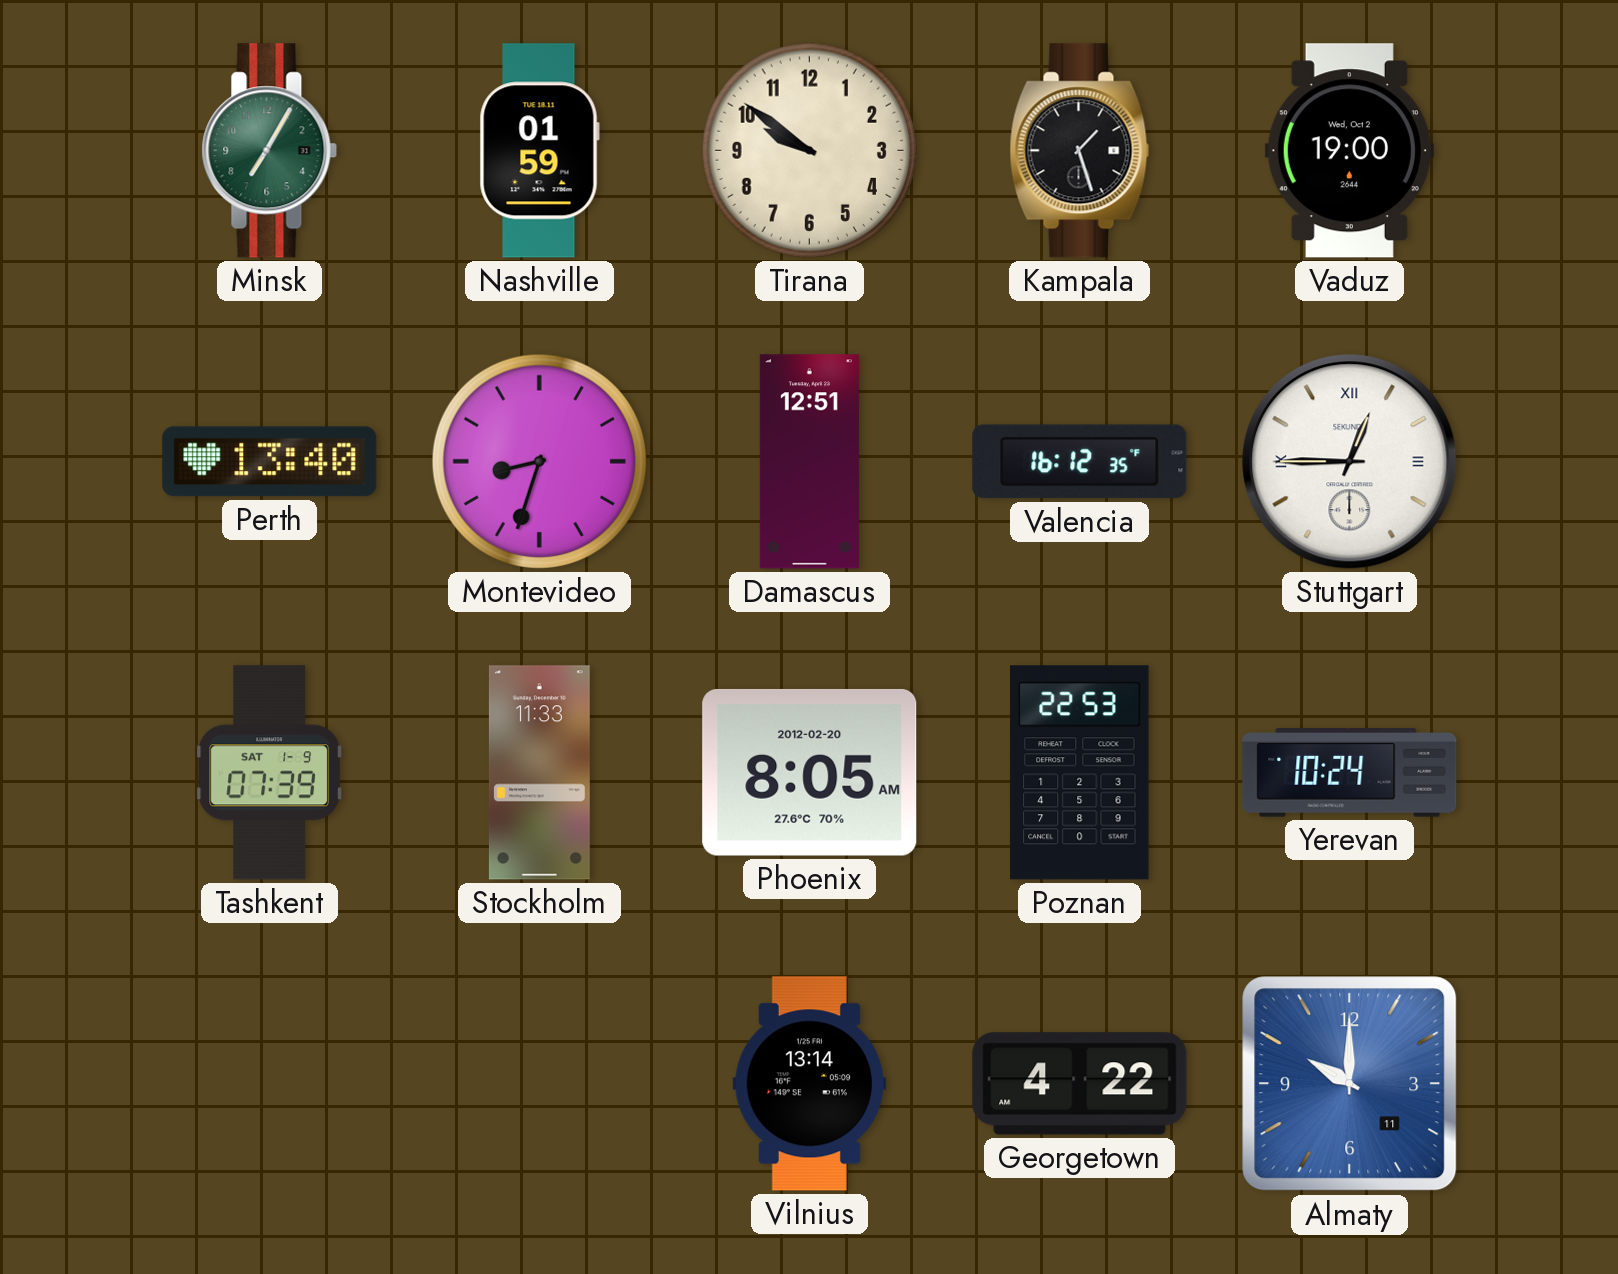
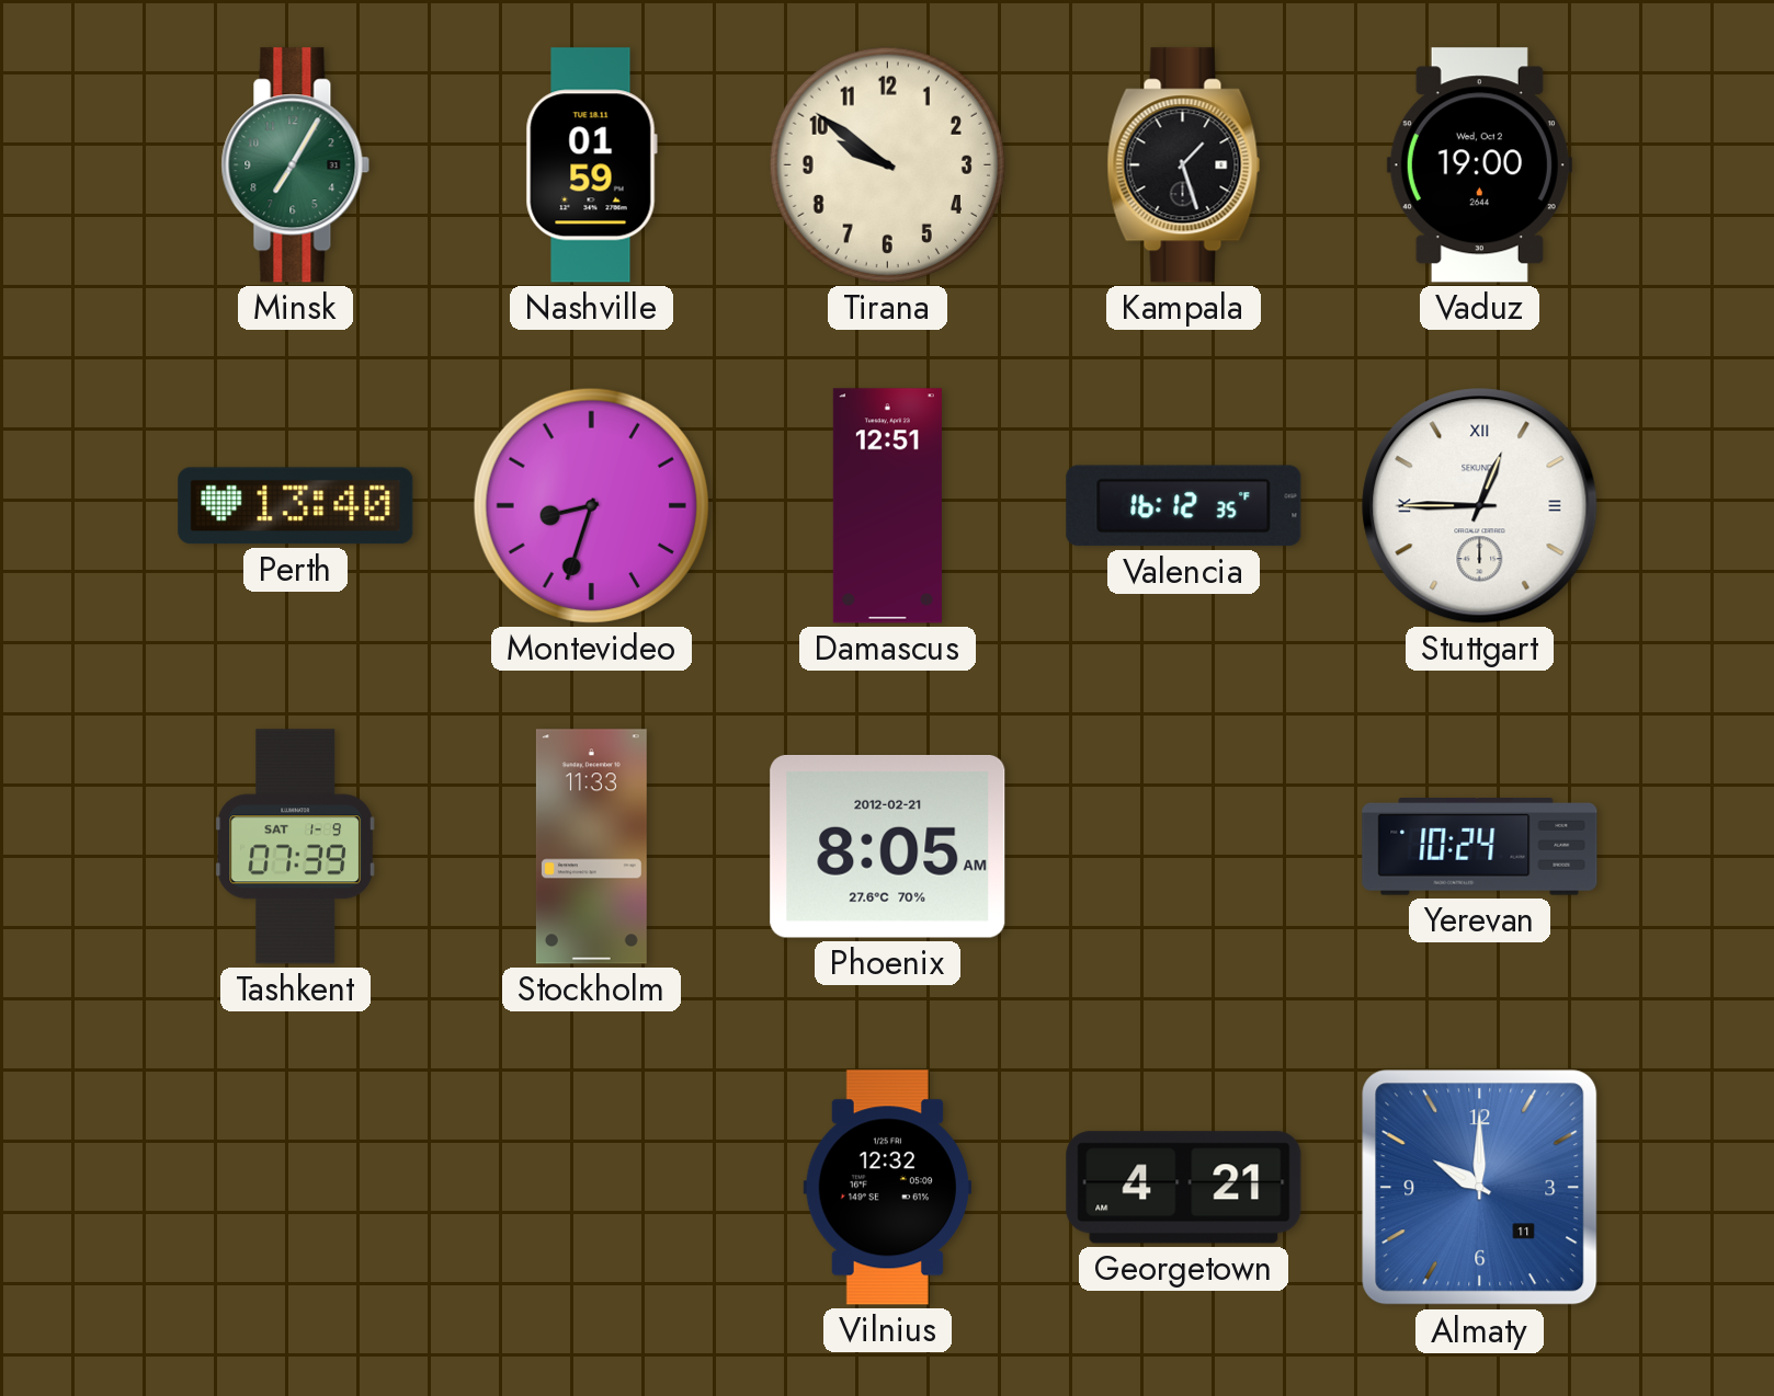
Phoenix date: 2012-02-20 -> 2012-02-21
Poznan: 22:53 -> none
Vilnius: 13:14 -> 12:32
Georgetown: 4:22 -> 4:21
